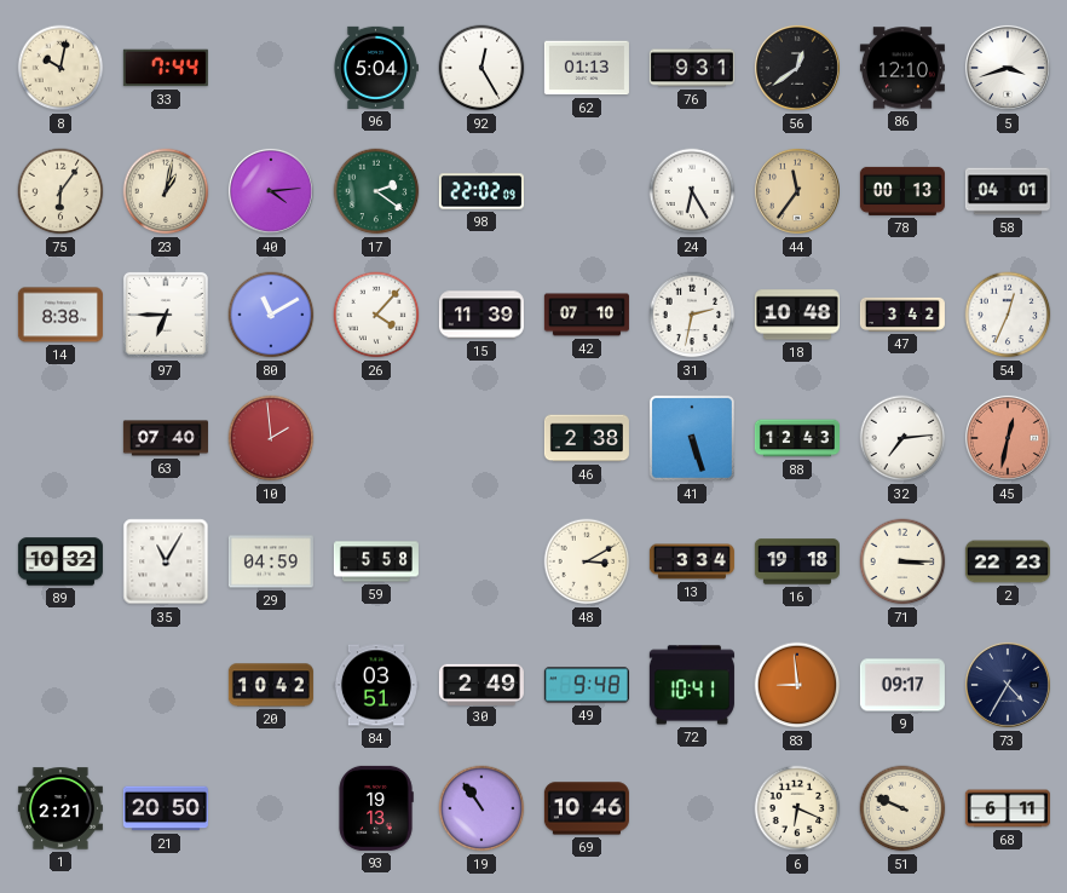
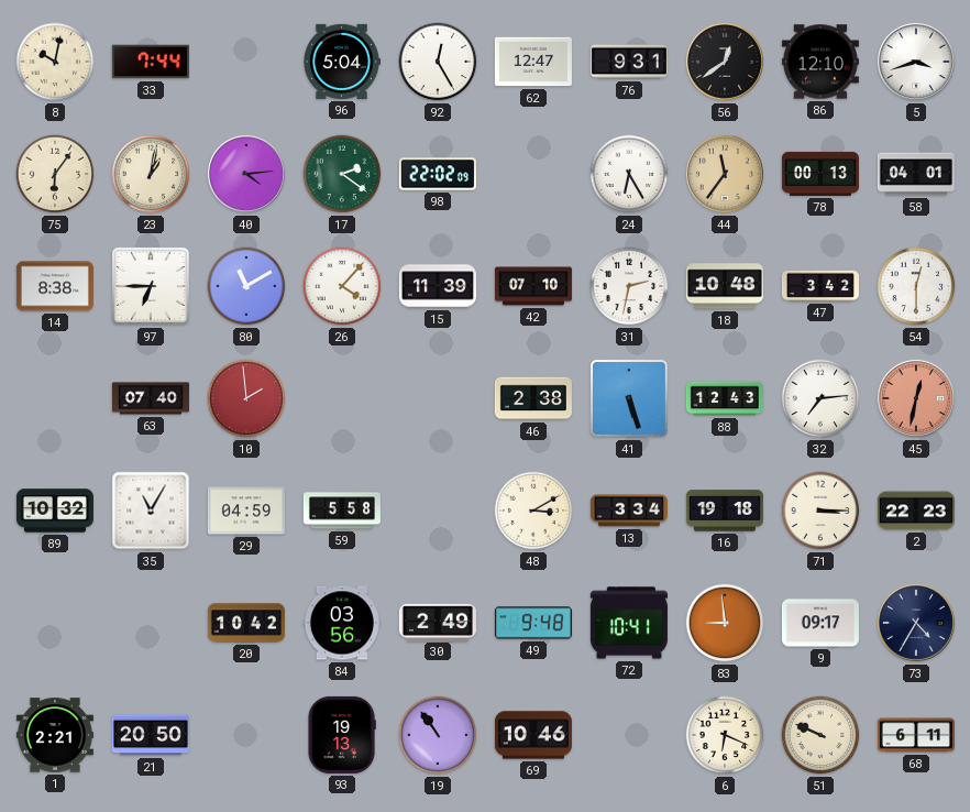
62: 01:13 -> 12:47
54: 12:34 -> 12:30
84: 03:51 -> 03:56
